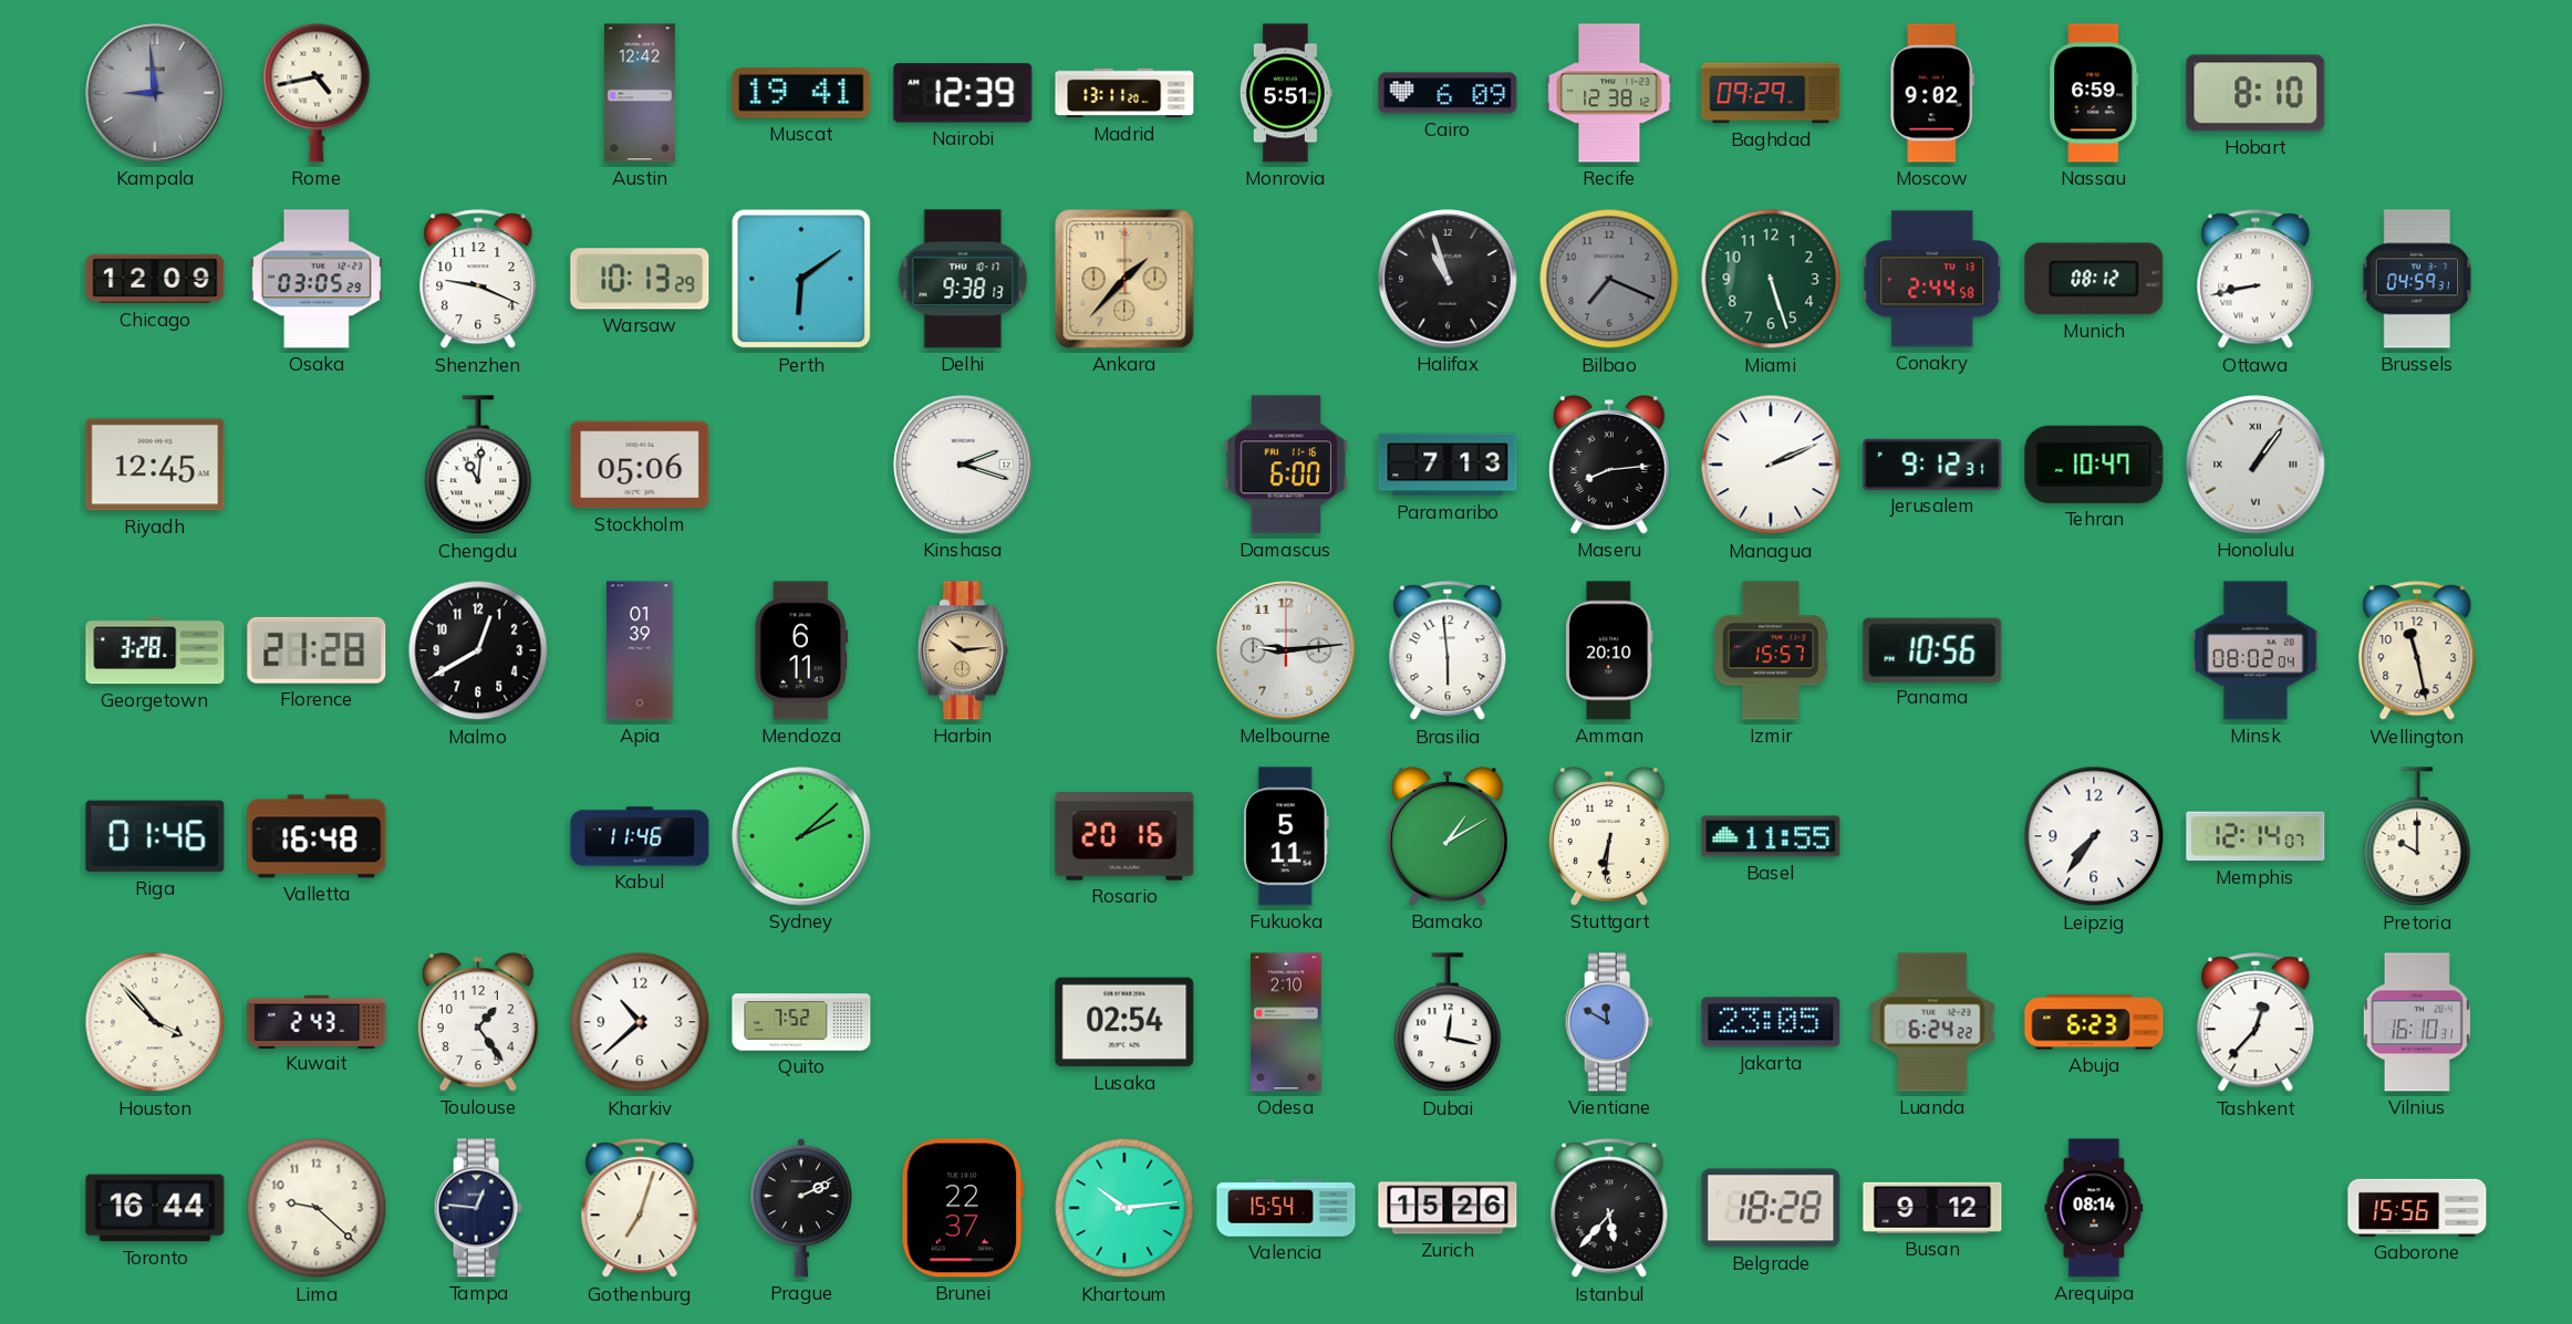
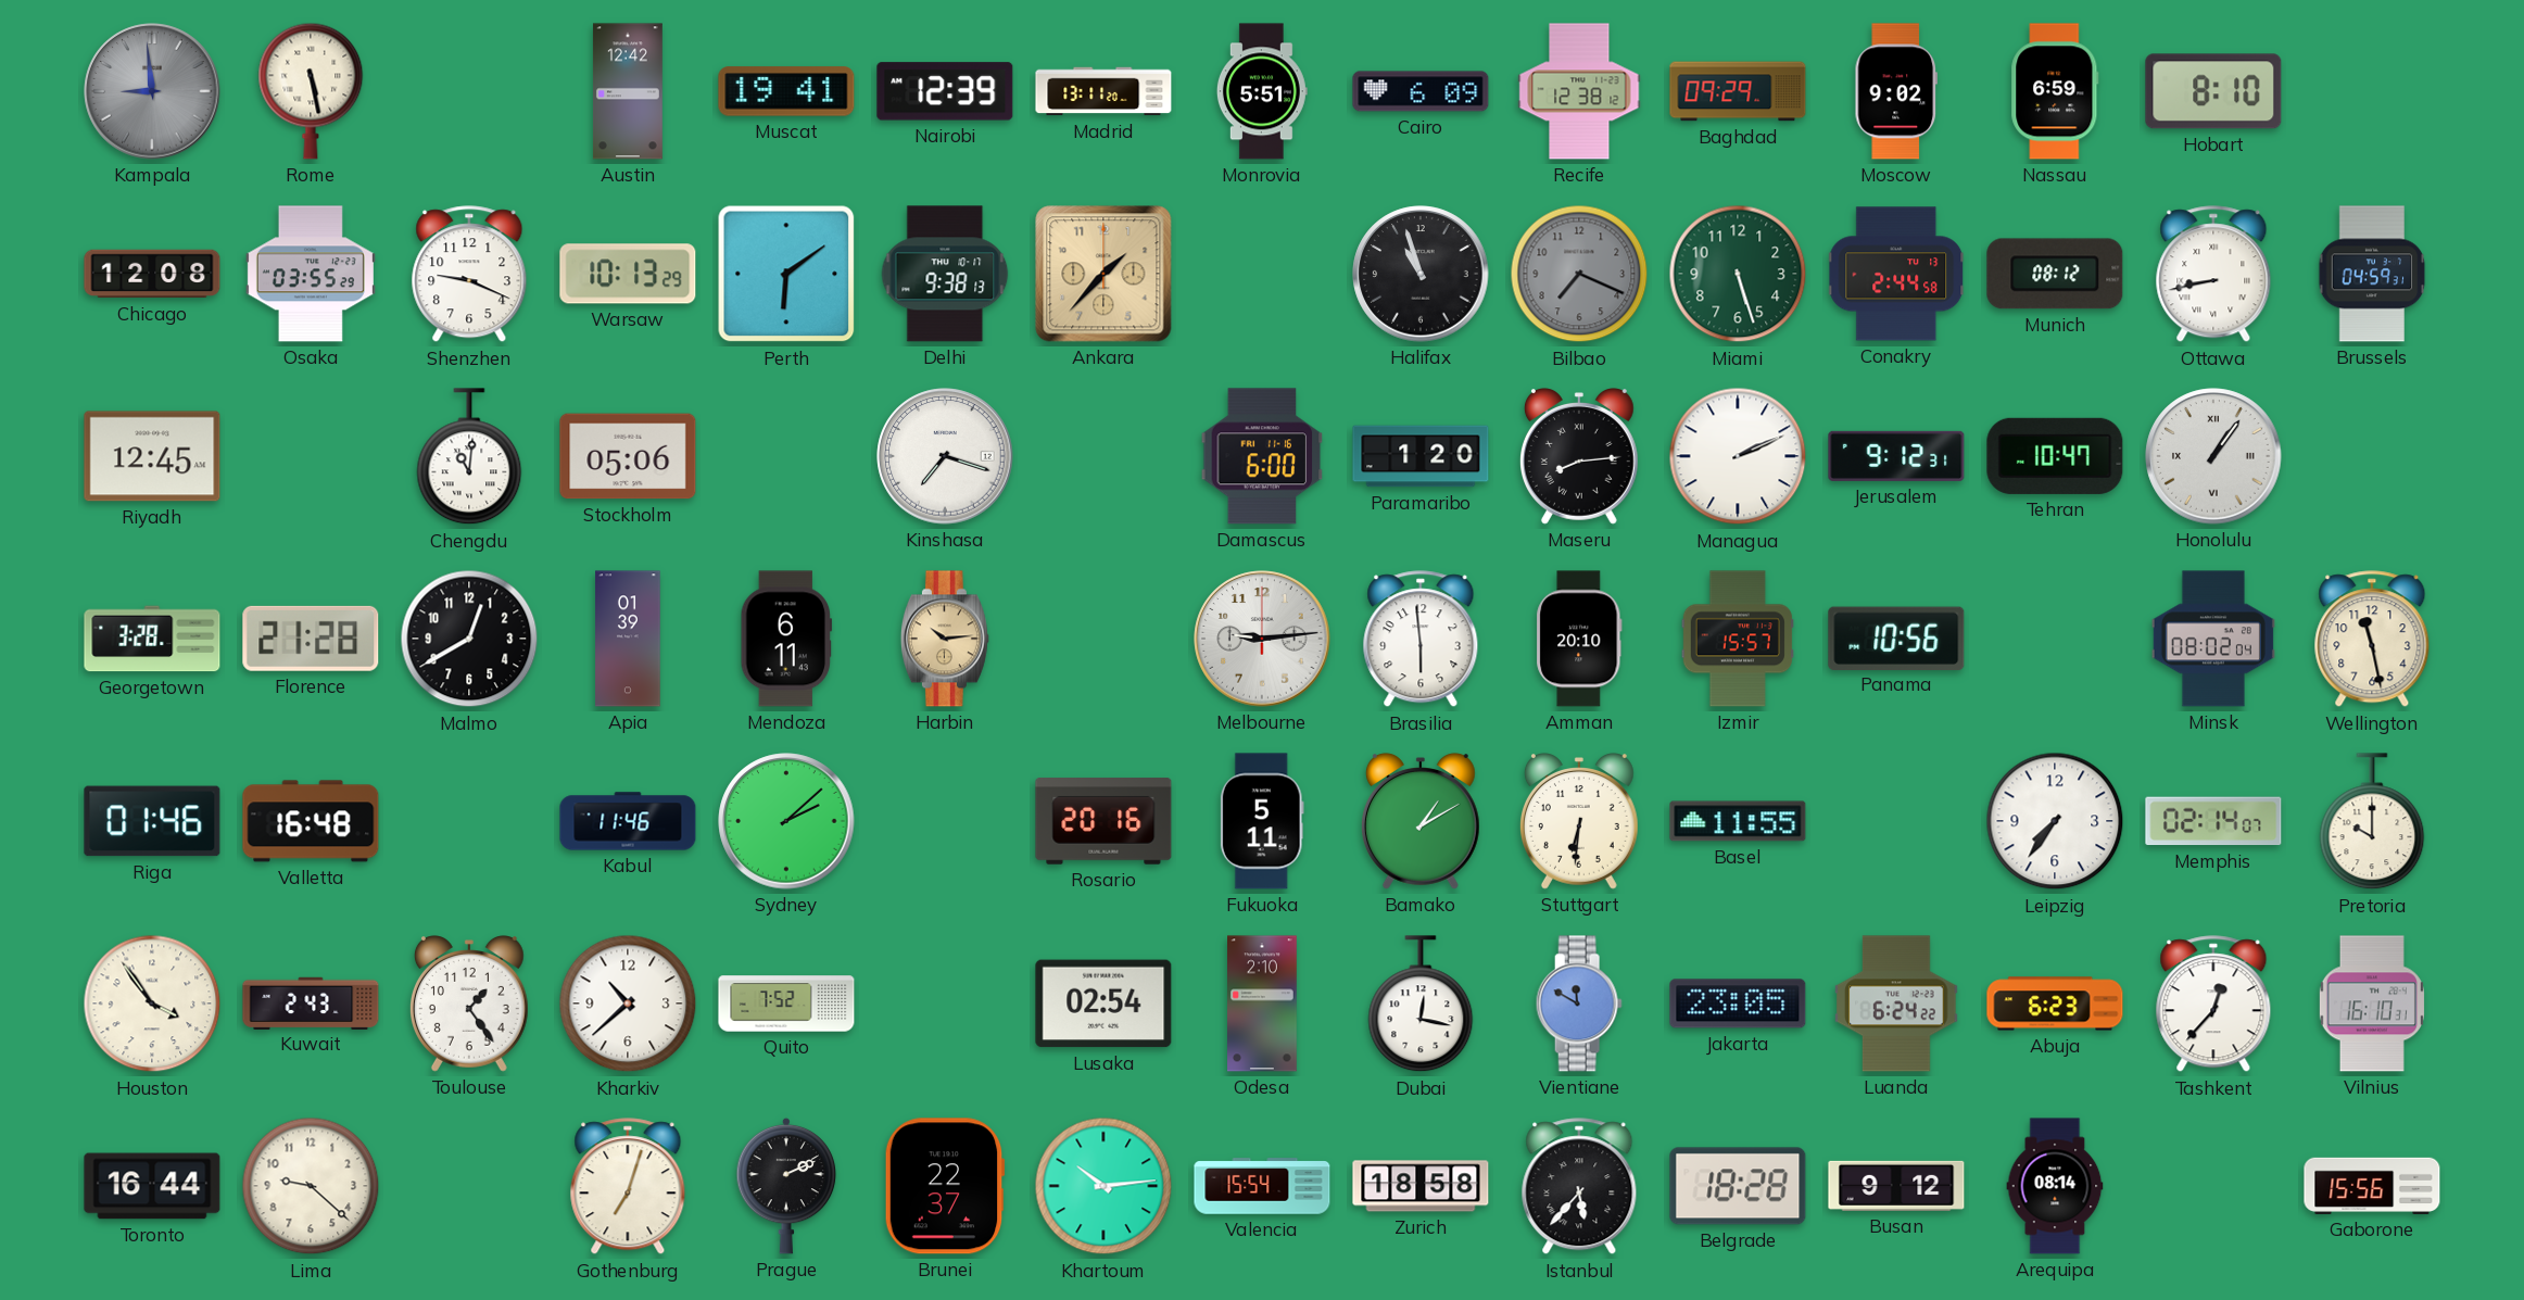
Rome: 4:43 -> 5:28
Chicago: 12:09 -> 12:08
Osaka: 03:05 -> 03:55
Kinshasa: 2:18 -> 7:18
Paramaribo: 7:13 -> 1:20
Memphis: 12:14 -> 02:14
Houston: 3:53 -> 3:54
Tampa: 12:46 -> none
Zurich: 15:26 -> 18:58
